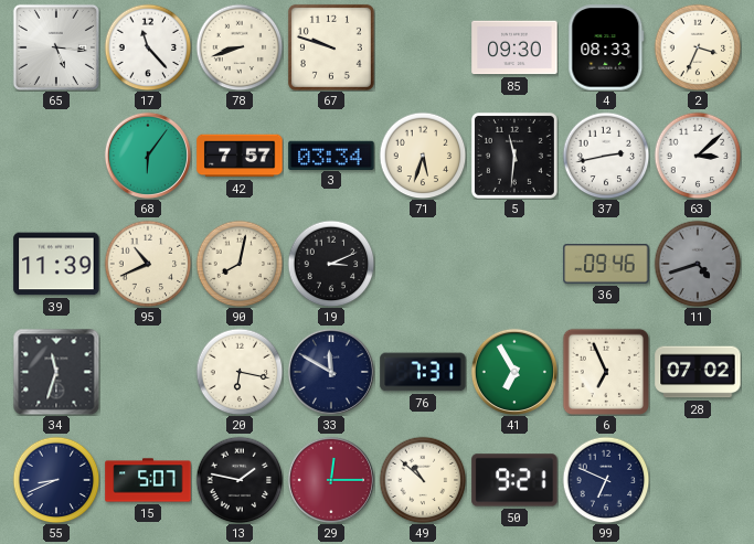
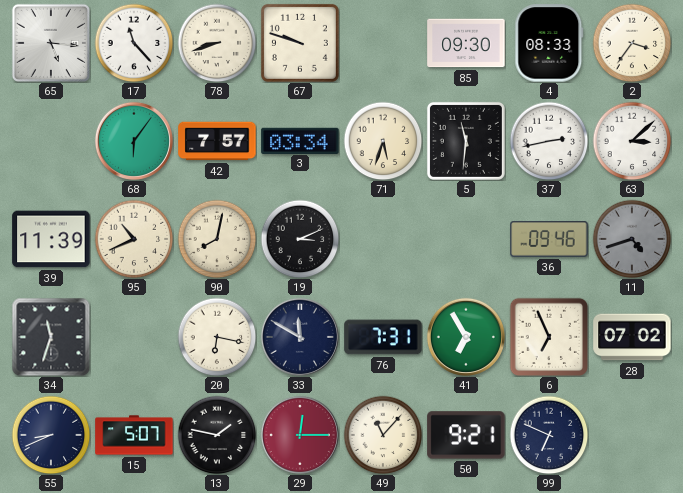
2: 3:34 -> 3:36
49: 10:52 -> 11:07
